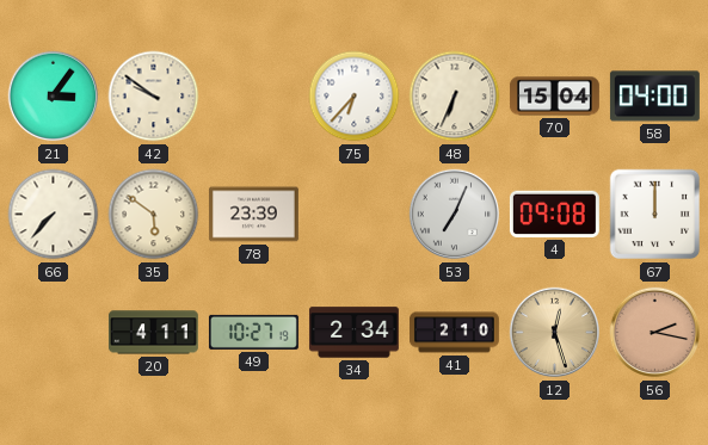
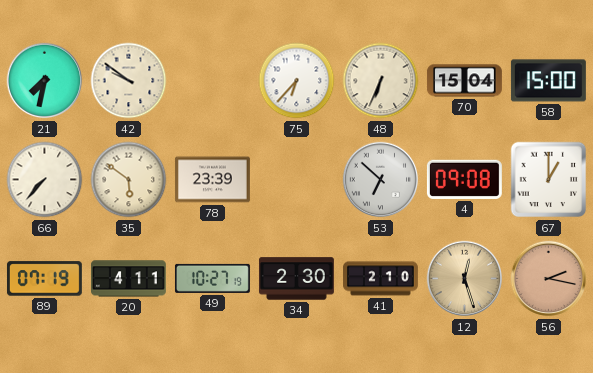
21: 3:06 -> 7:32
58: 04:00 -> 15:00
53: 7:04 -> 6:52
67: 12:00 -> 1:00
89: none -> 07:19
34: 2:34 -> 2:30
